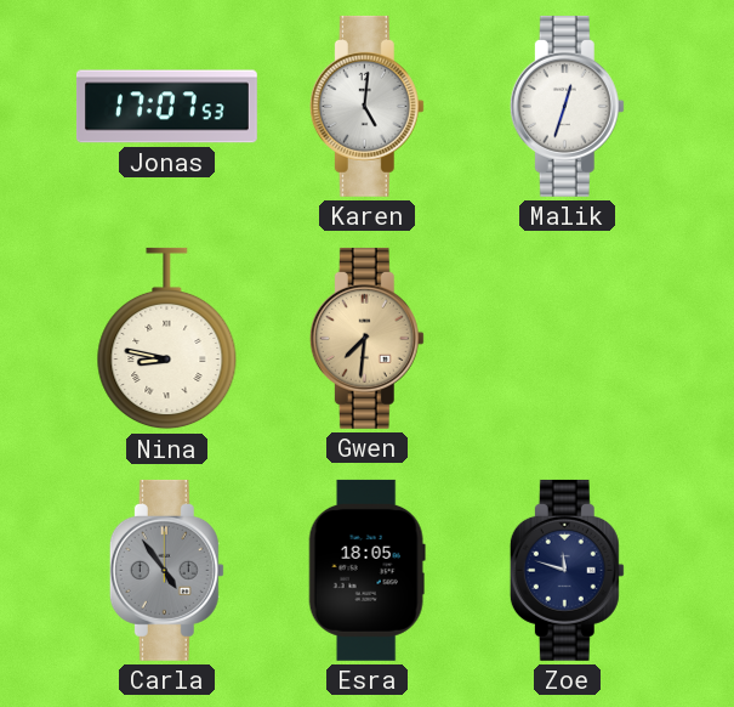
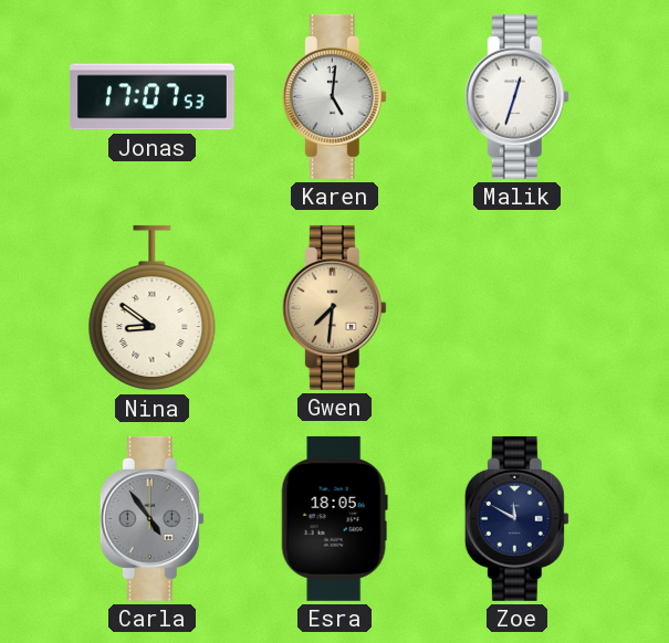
Nina: 8:47 -> 8:51
Zoe: 11:48 -> 11:50
